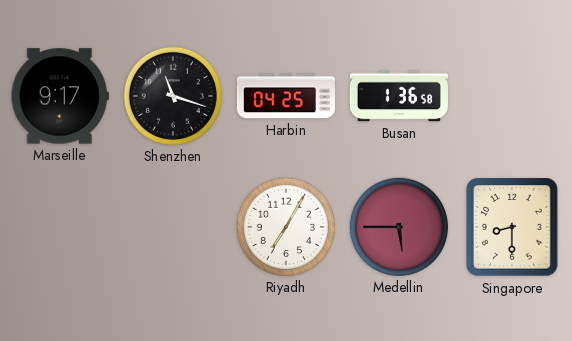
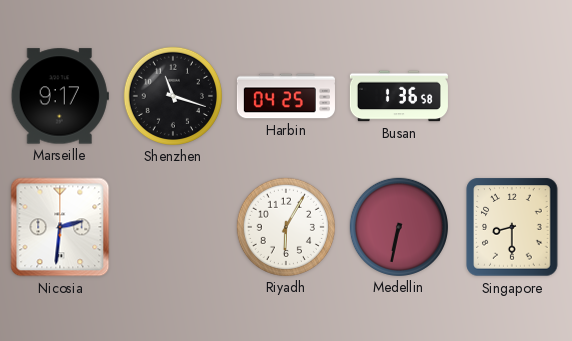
Nicosia: none -> 2:31
Riyadh: 7:05 -> 6:05
Medellin: 5:45 -> 6:32
